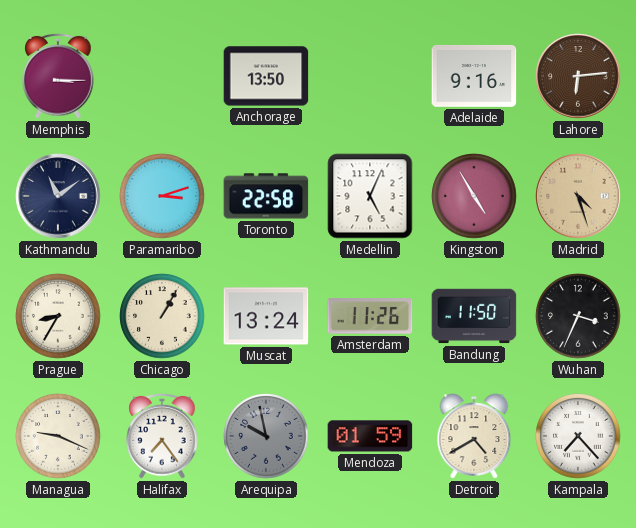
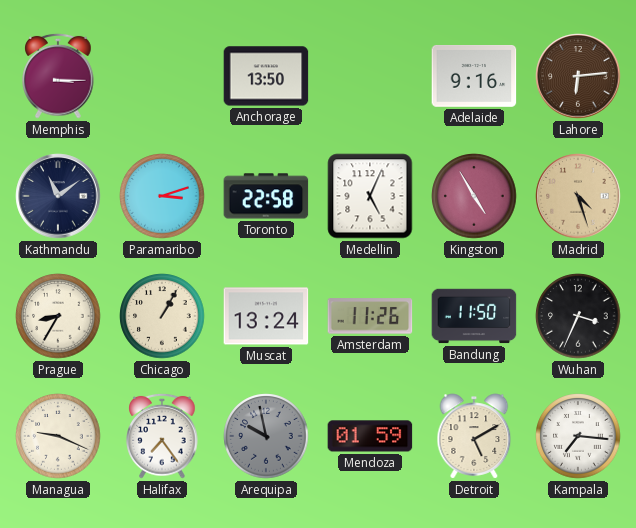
Detroit: 4:40 -> 5:10
Kampala: 7:23 -> 7:16
